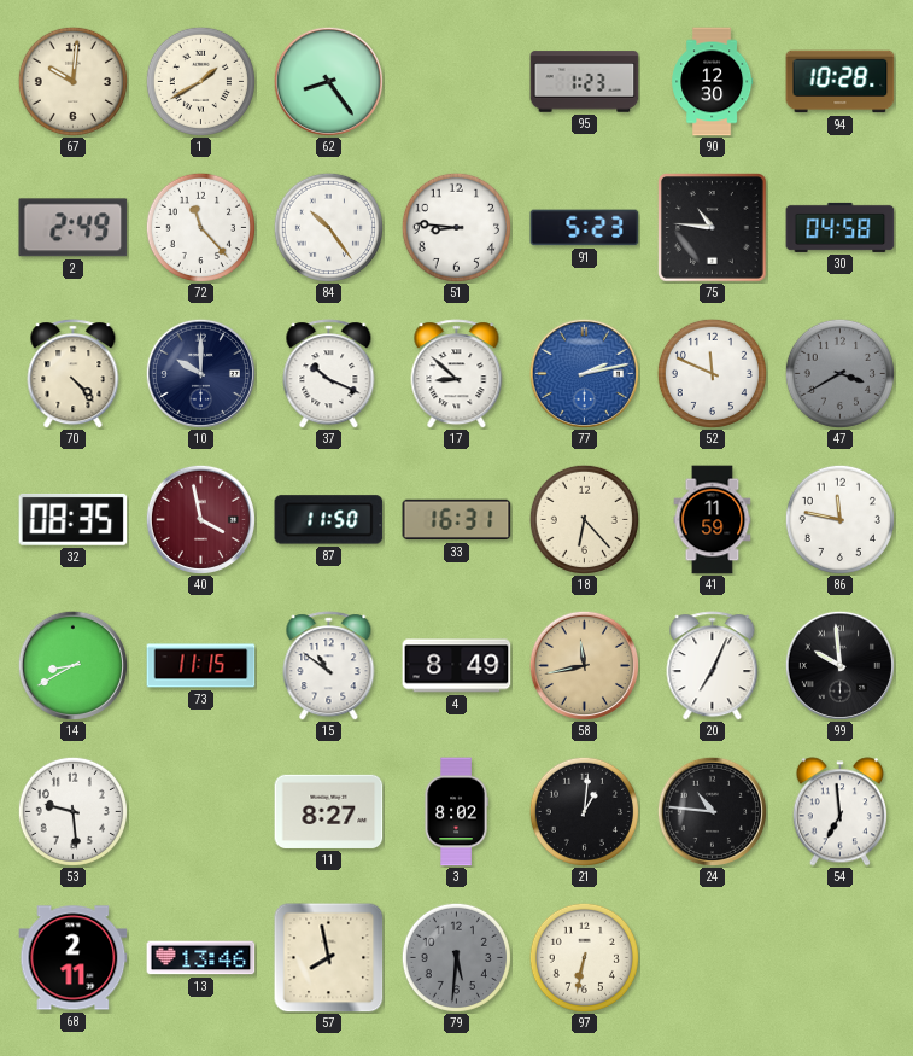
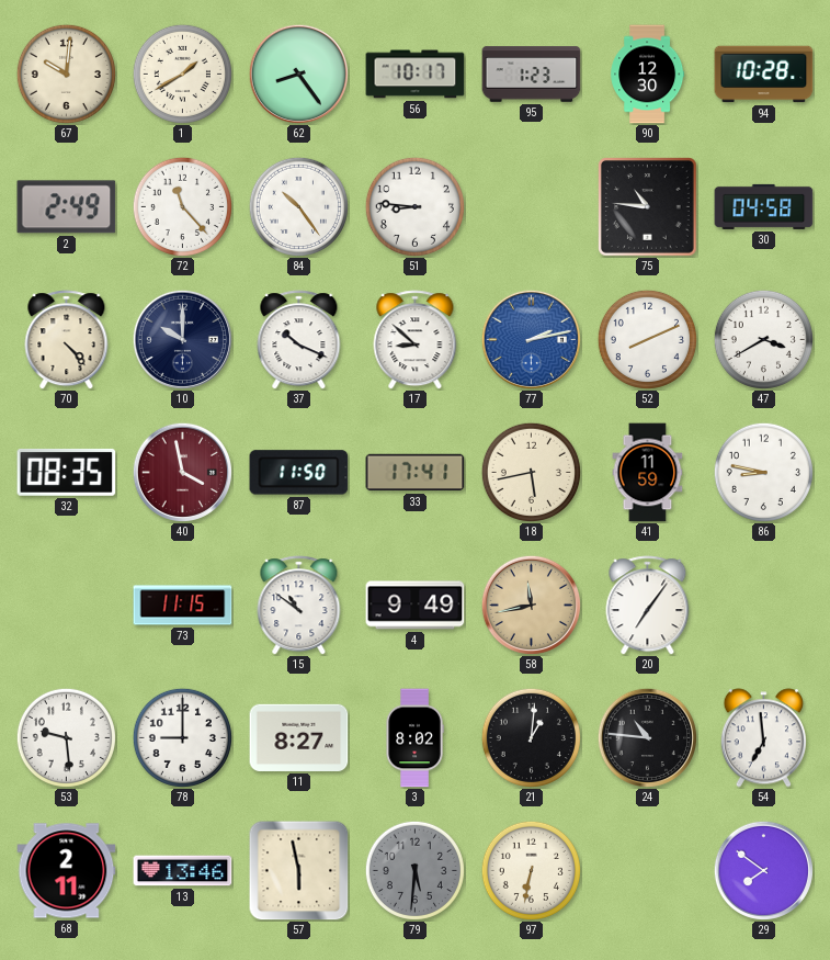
56: none -> 10:17
91: 5:23 -> none
52: 11:49 -> 8:11
47 dial: grey -> white
33: 16:31 -> 17:41
18: 6:23 -> 5:43
86: 11:47 -> 8:47
14: 8:40 -> none
4: 8:49 -> 9:49
20: 7:04 -> 7:06
99: 9:59 -> none
78: none -> 9:00
57: 7:58 -> 5:58
29: none -> 7:51
